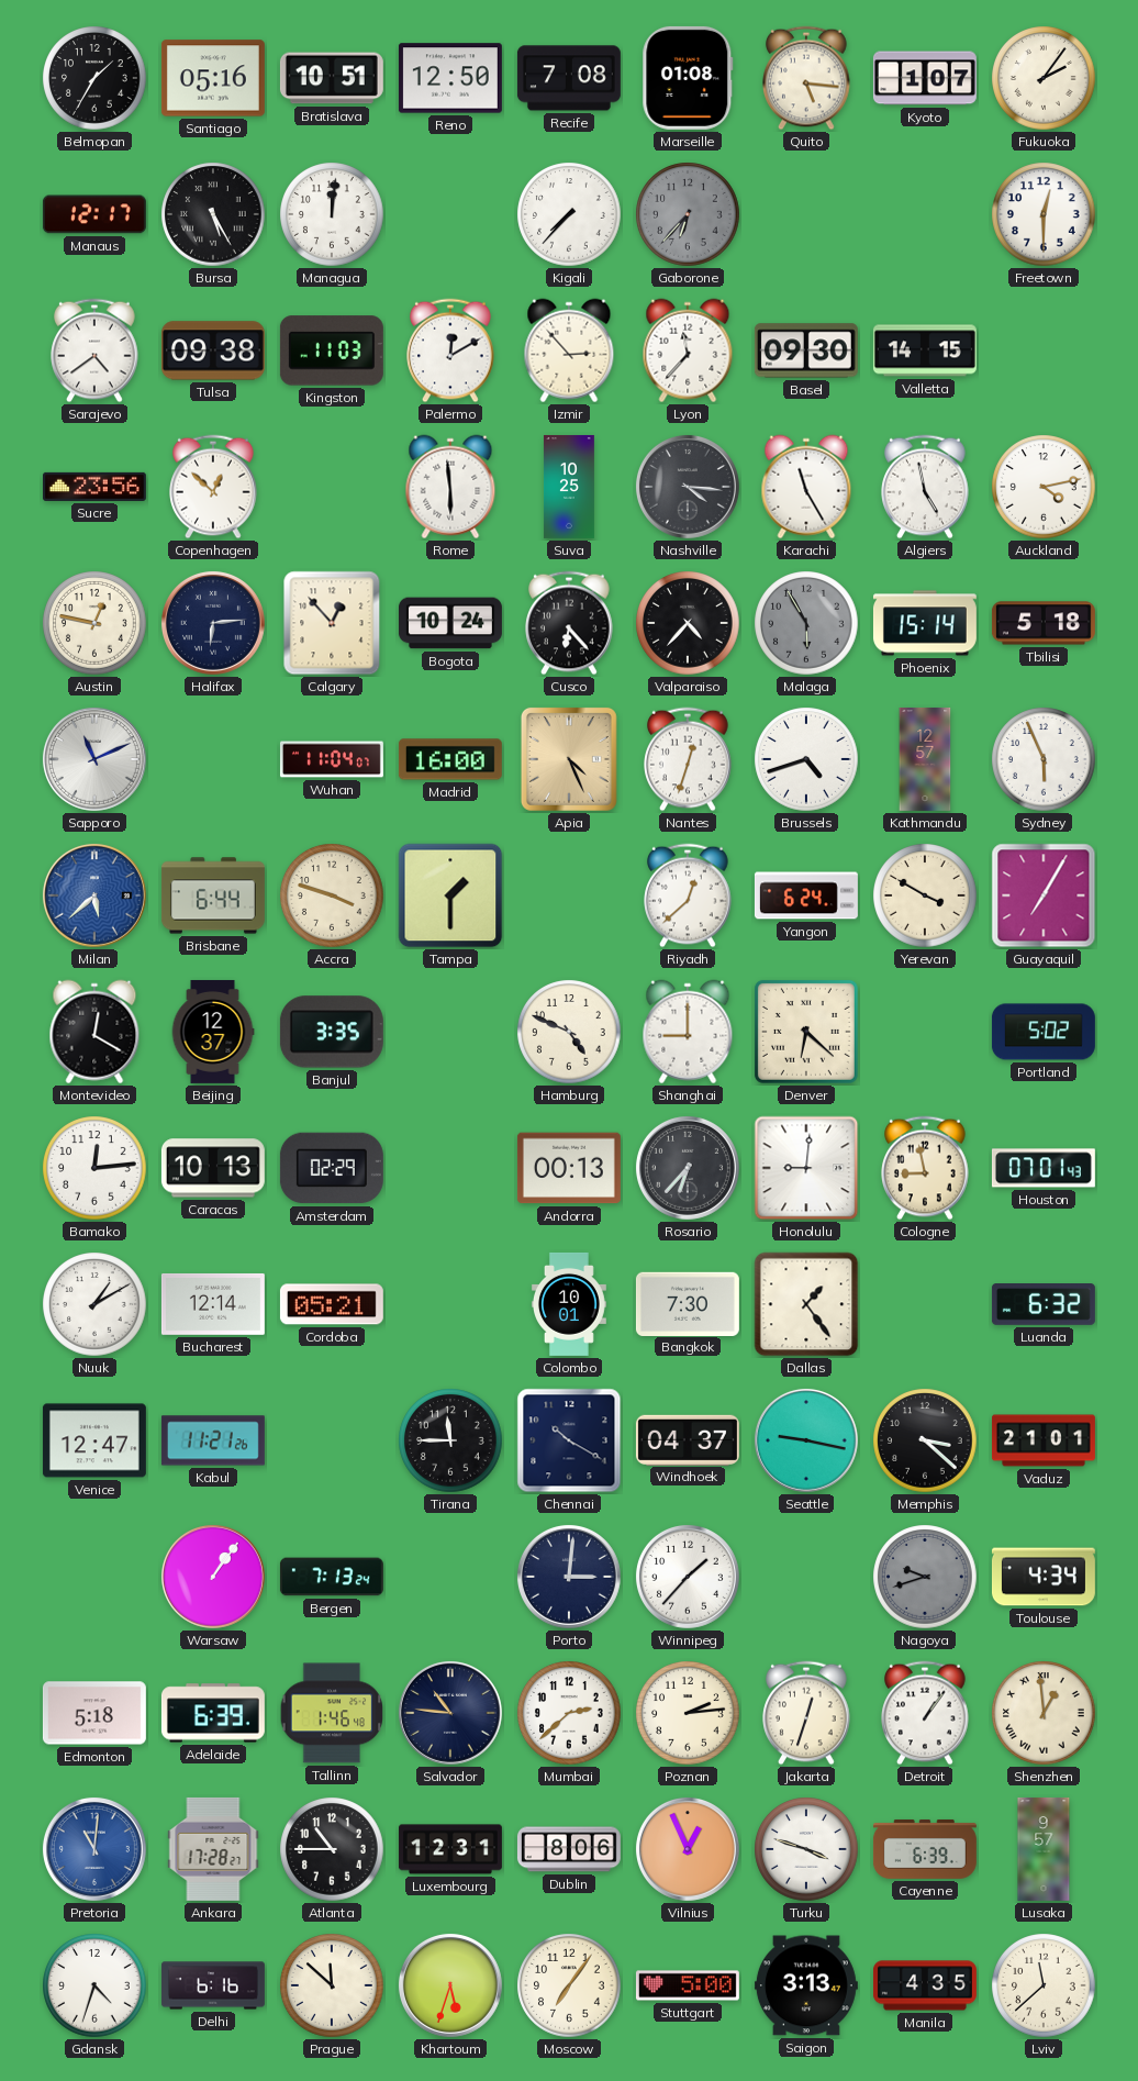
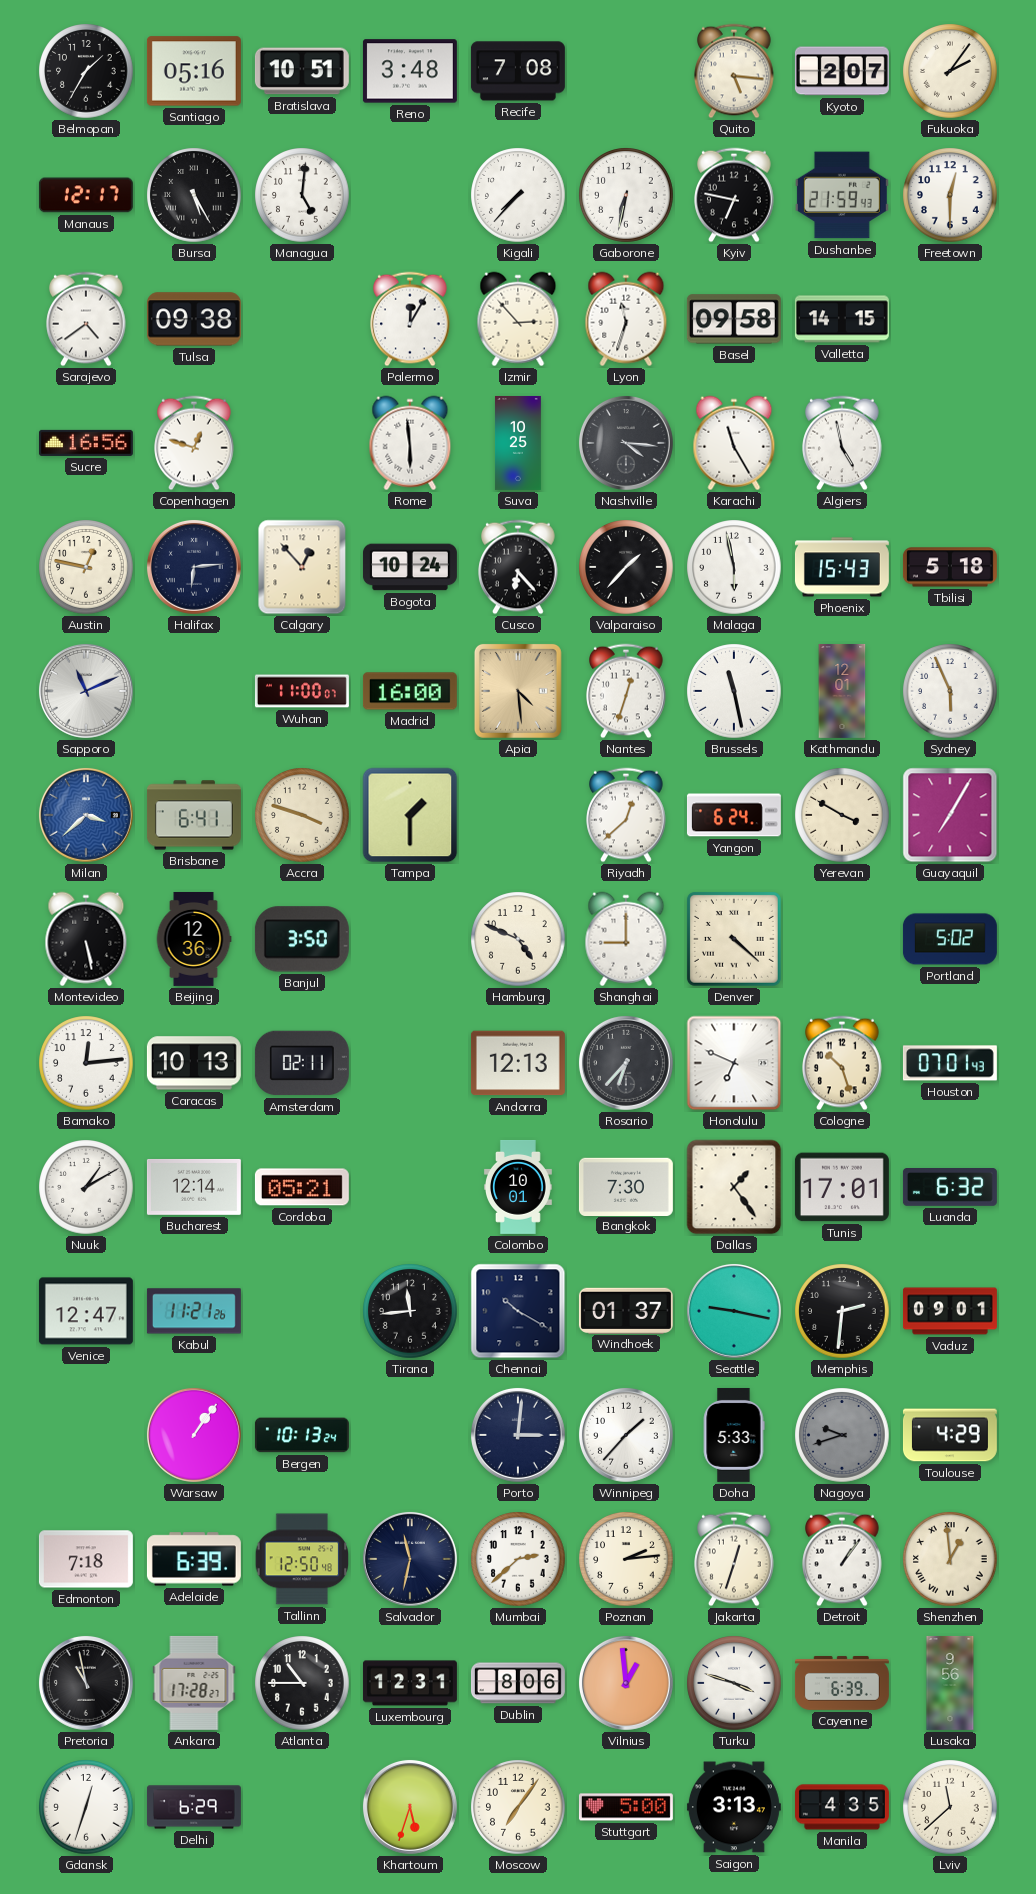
Reno: 12:50 -> 3:48
Marseille: 01:08 -> none
Kyoto: 1:07 -> 2:07
Managua: 12:01 -> 5:01
Gaborone: 6:37 -> 6:32
Gaborone dial: grey -> white
Kyiv: none -> 6:47
Dushanbe: none -> 21:59
Kingston: 11:03 -> none
Palermo: 12:10 -> 12:05
Lyon: 11:37 -> 11:33
Basel: 09:30 -> 09:58
Sucre: 23:56 -> 16:56
Copenhagen: 12:52 -> 12:48
Auckland: 4:13 -> none
Valparaiso: 4:37 -> 1:37
Malaga: 5:55 -> 5:58
Malaga dial: grey -> white
Phoenix: 15:14 -> 15:43
Wuhan: 11:04 -> 11:00
Apia: 4:26 -> 4:29
Brussels: 4:42 -> 11:28
Kathmandu: 12:57 -> 12:01
Milan: 5:38 -> 3:38
Brisbane: 6:44 -> 6:41
Montevideo: 12:20 -> 5:28
Beijing: 12:37 -> 12:36
Banjul: 3:35 -> 3:50
Denver: 6:22 -> 4:22
Amsterdam: 02:29 -> 02:11
Andorra: 00:13 -> 12:13
Honolulu: 9:01 -> 6:49
Cologne: 8:58 -> 10:27
Tunis: none -> 17:01
Tirana: 11:45 -> 11:44
Windhoek: 04:37 -> 01:37
Memphis: 3:22 -> 2:31
Vaduz: 21:01 -> 09:01
Bergen: 7:13 -> 10:13
Doha: none -> 5:33
Toulouse: 4:34 -> 4:29
Edmonton: 5:18 -> 7:18
Tallinn: 1:46 -> 12:50
Salvador: 10:46 -> 11:32
Pretoria: 11:01 -> 10:58
Pretoria dial: blue -> black
Vilnius: 12:56 -> 12:59
Lusaka: 9:57 -> 9:56
Gdansk: 4:33 -> 12:33
Delhi: 6:16 -> 6:29
Prague: 11:52 -> none
